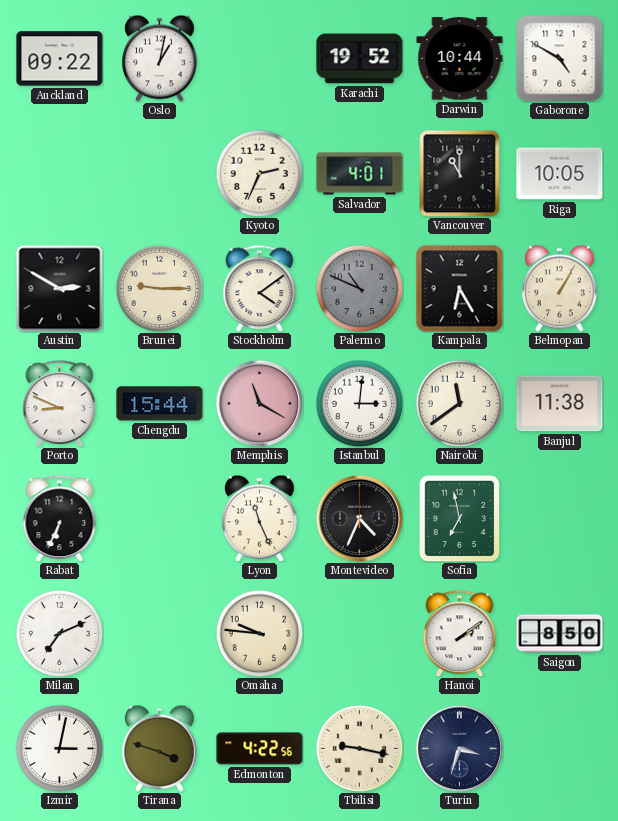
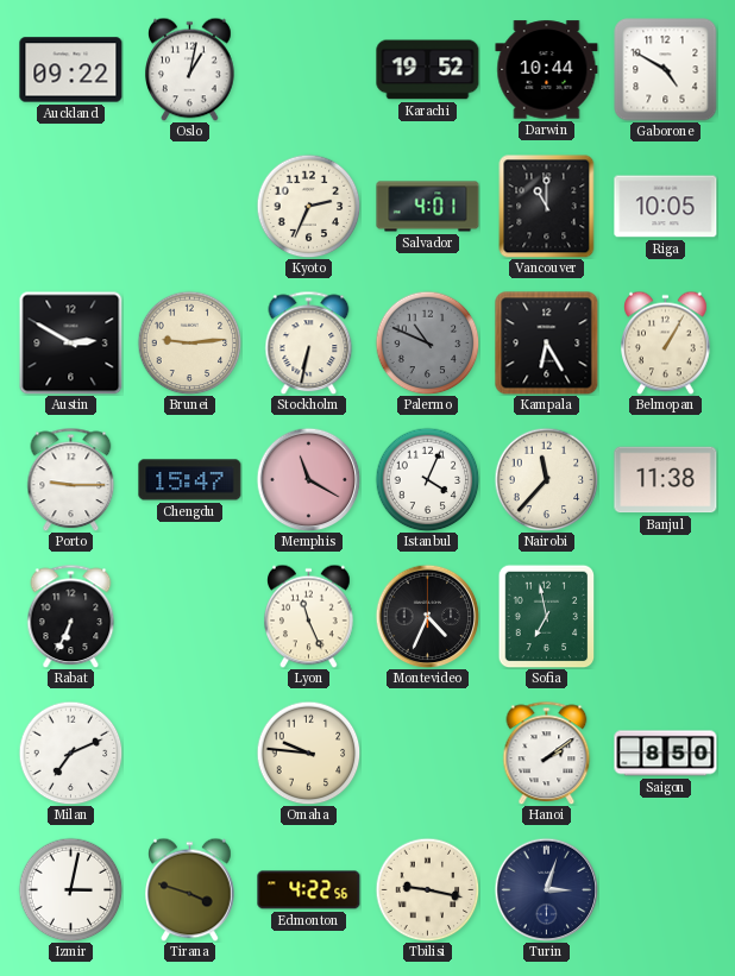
Brunei: 9:15 -> 9:14
Stockholm: 4:09 -> 6:32
Porto: 8:49 -> 9:15
Chengdu: 15:44 -> 15:47
Istanbul: 3:01 -> 4:04
Nairobi: 11:39 -> 11:37
Turin: 3:33 -> 3:03
